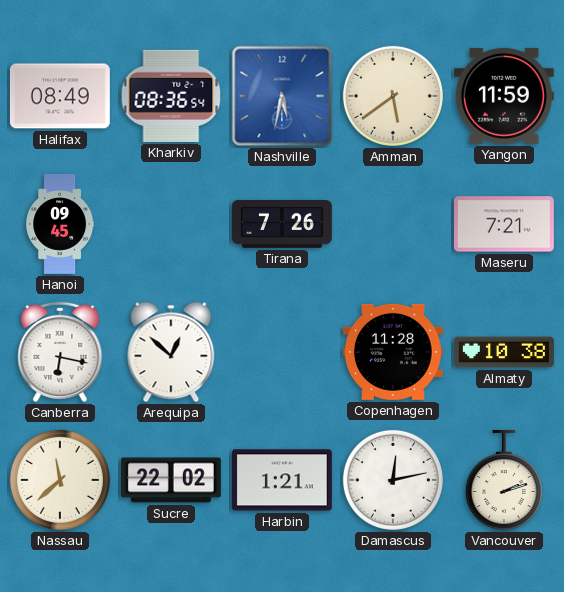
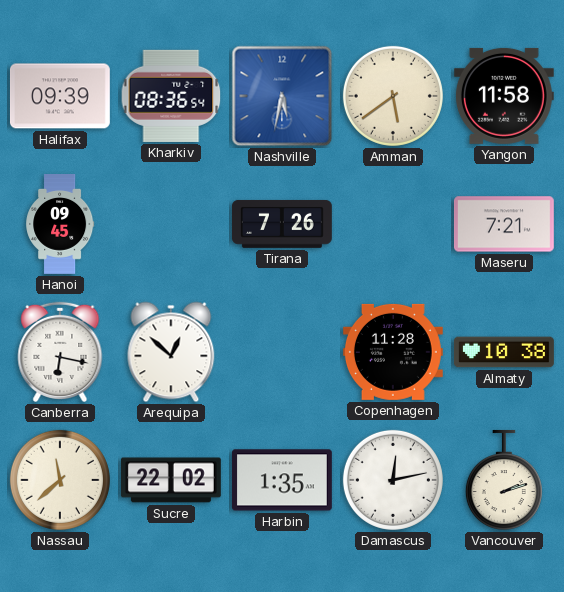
Halifax: 08:49 -> 09:39
Yangon: 11:59 -> 11:58
Harbin: 1:21 -> 1:35
